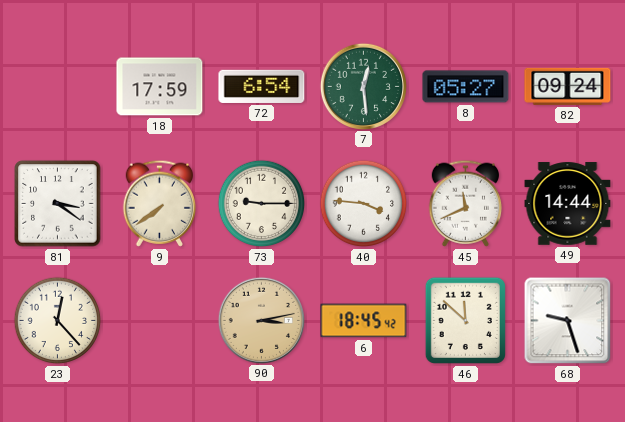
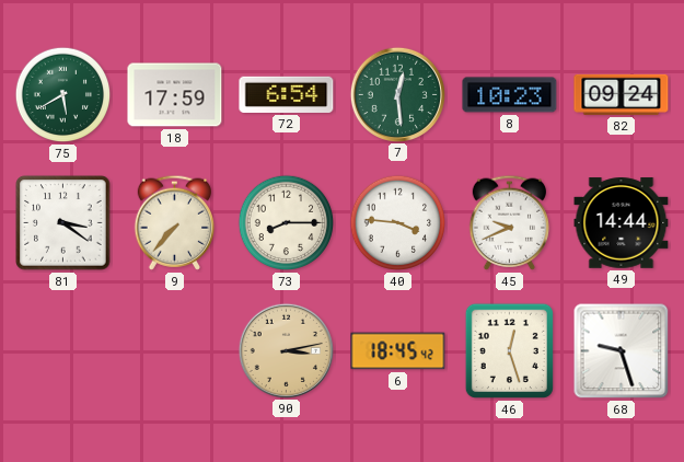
75: none -> 5:40
8: 05:27 -> 10:23
9: 7:39 -> 7:37
73: 9:15 -> 8:15
45: 11:41 -> 9:41
23: 12:23 -> none
46: 11:52 -> 12:27
